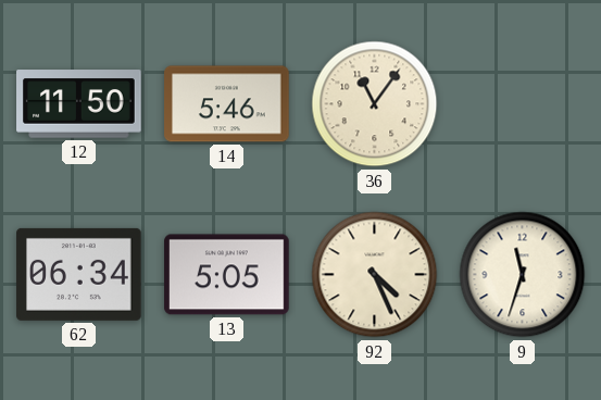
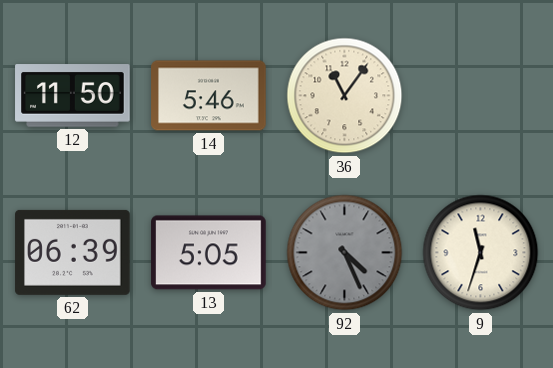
62: 06:34 -> 06:39
92 dial: cream -> grey
